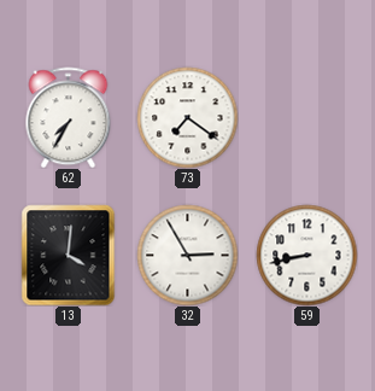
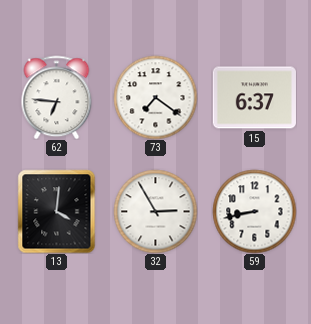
62: 7:35 -> 6:46
15: none -> 6:37
